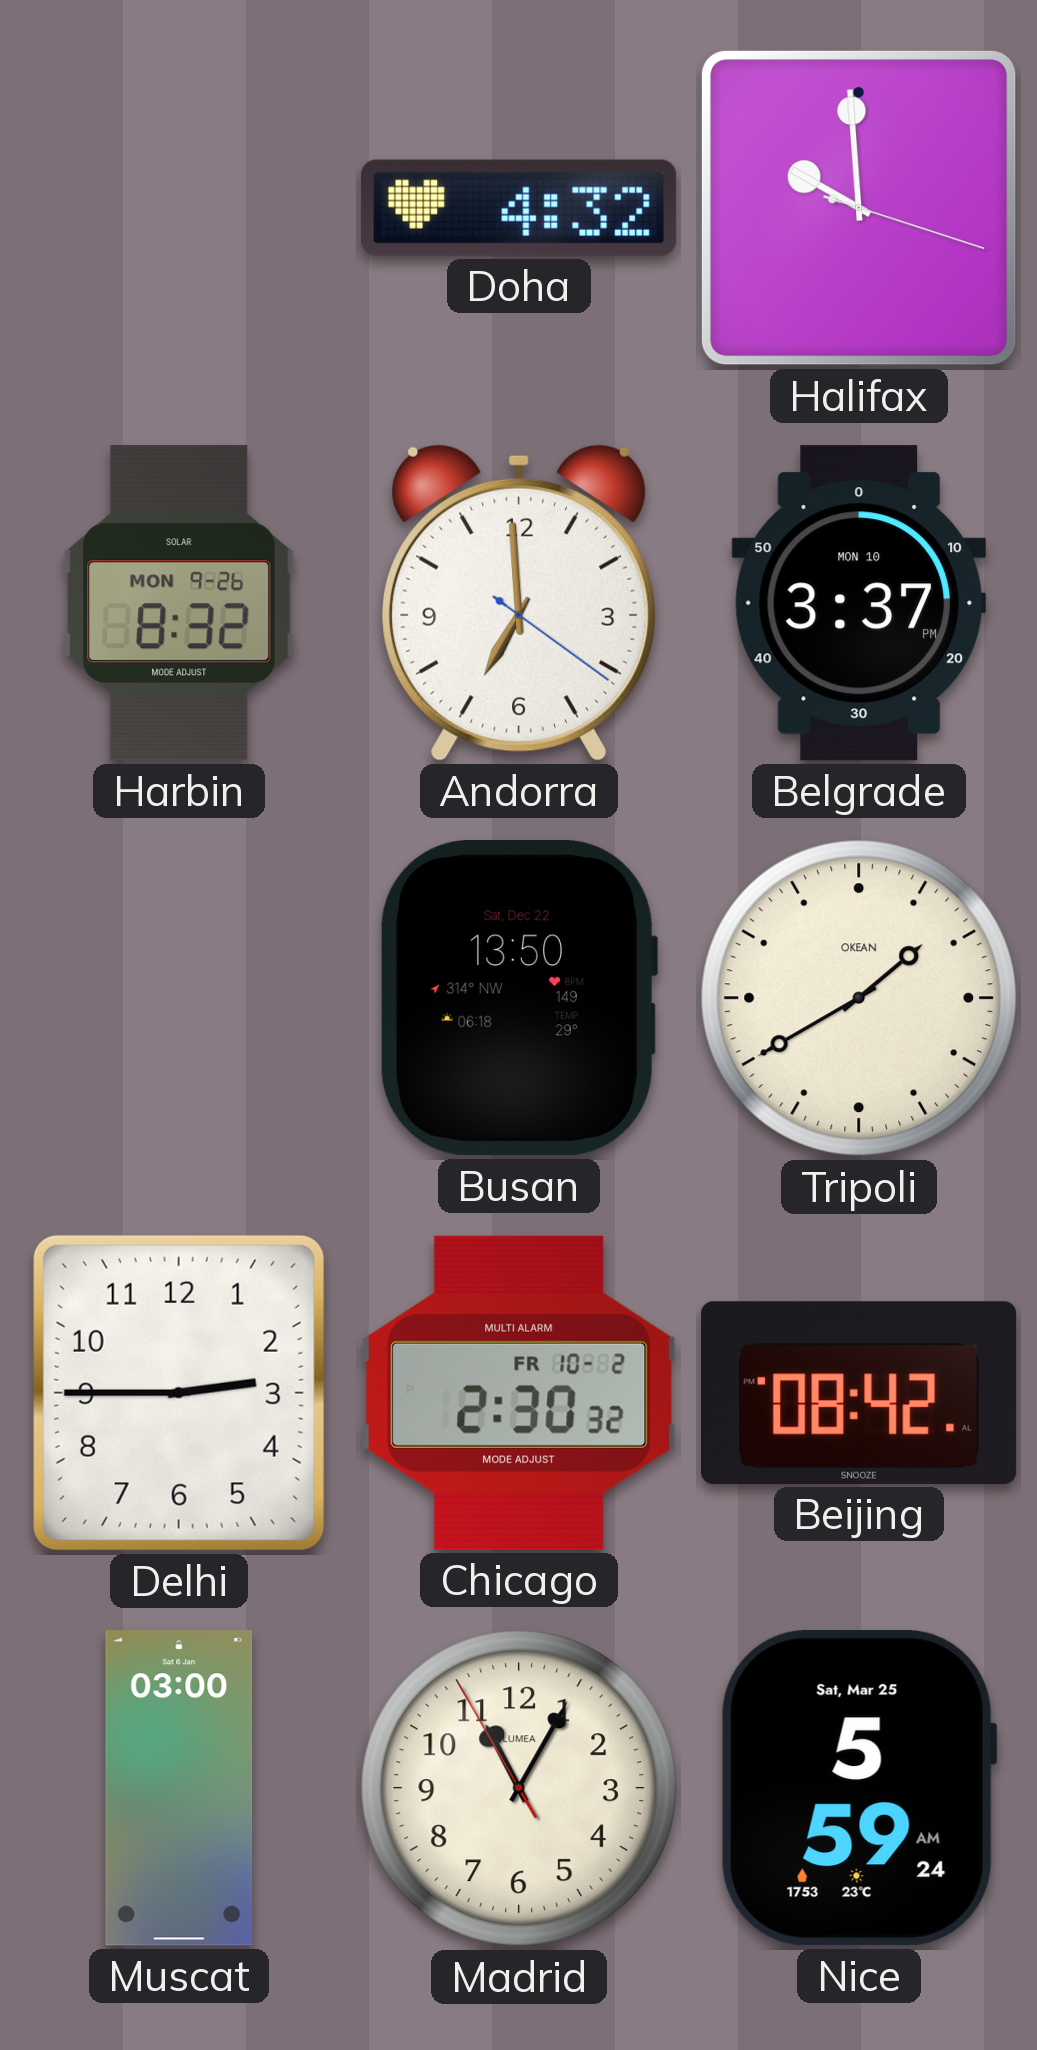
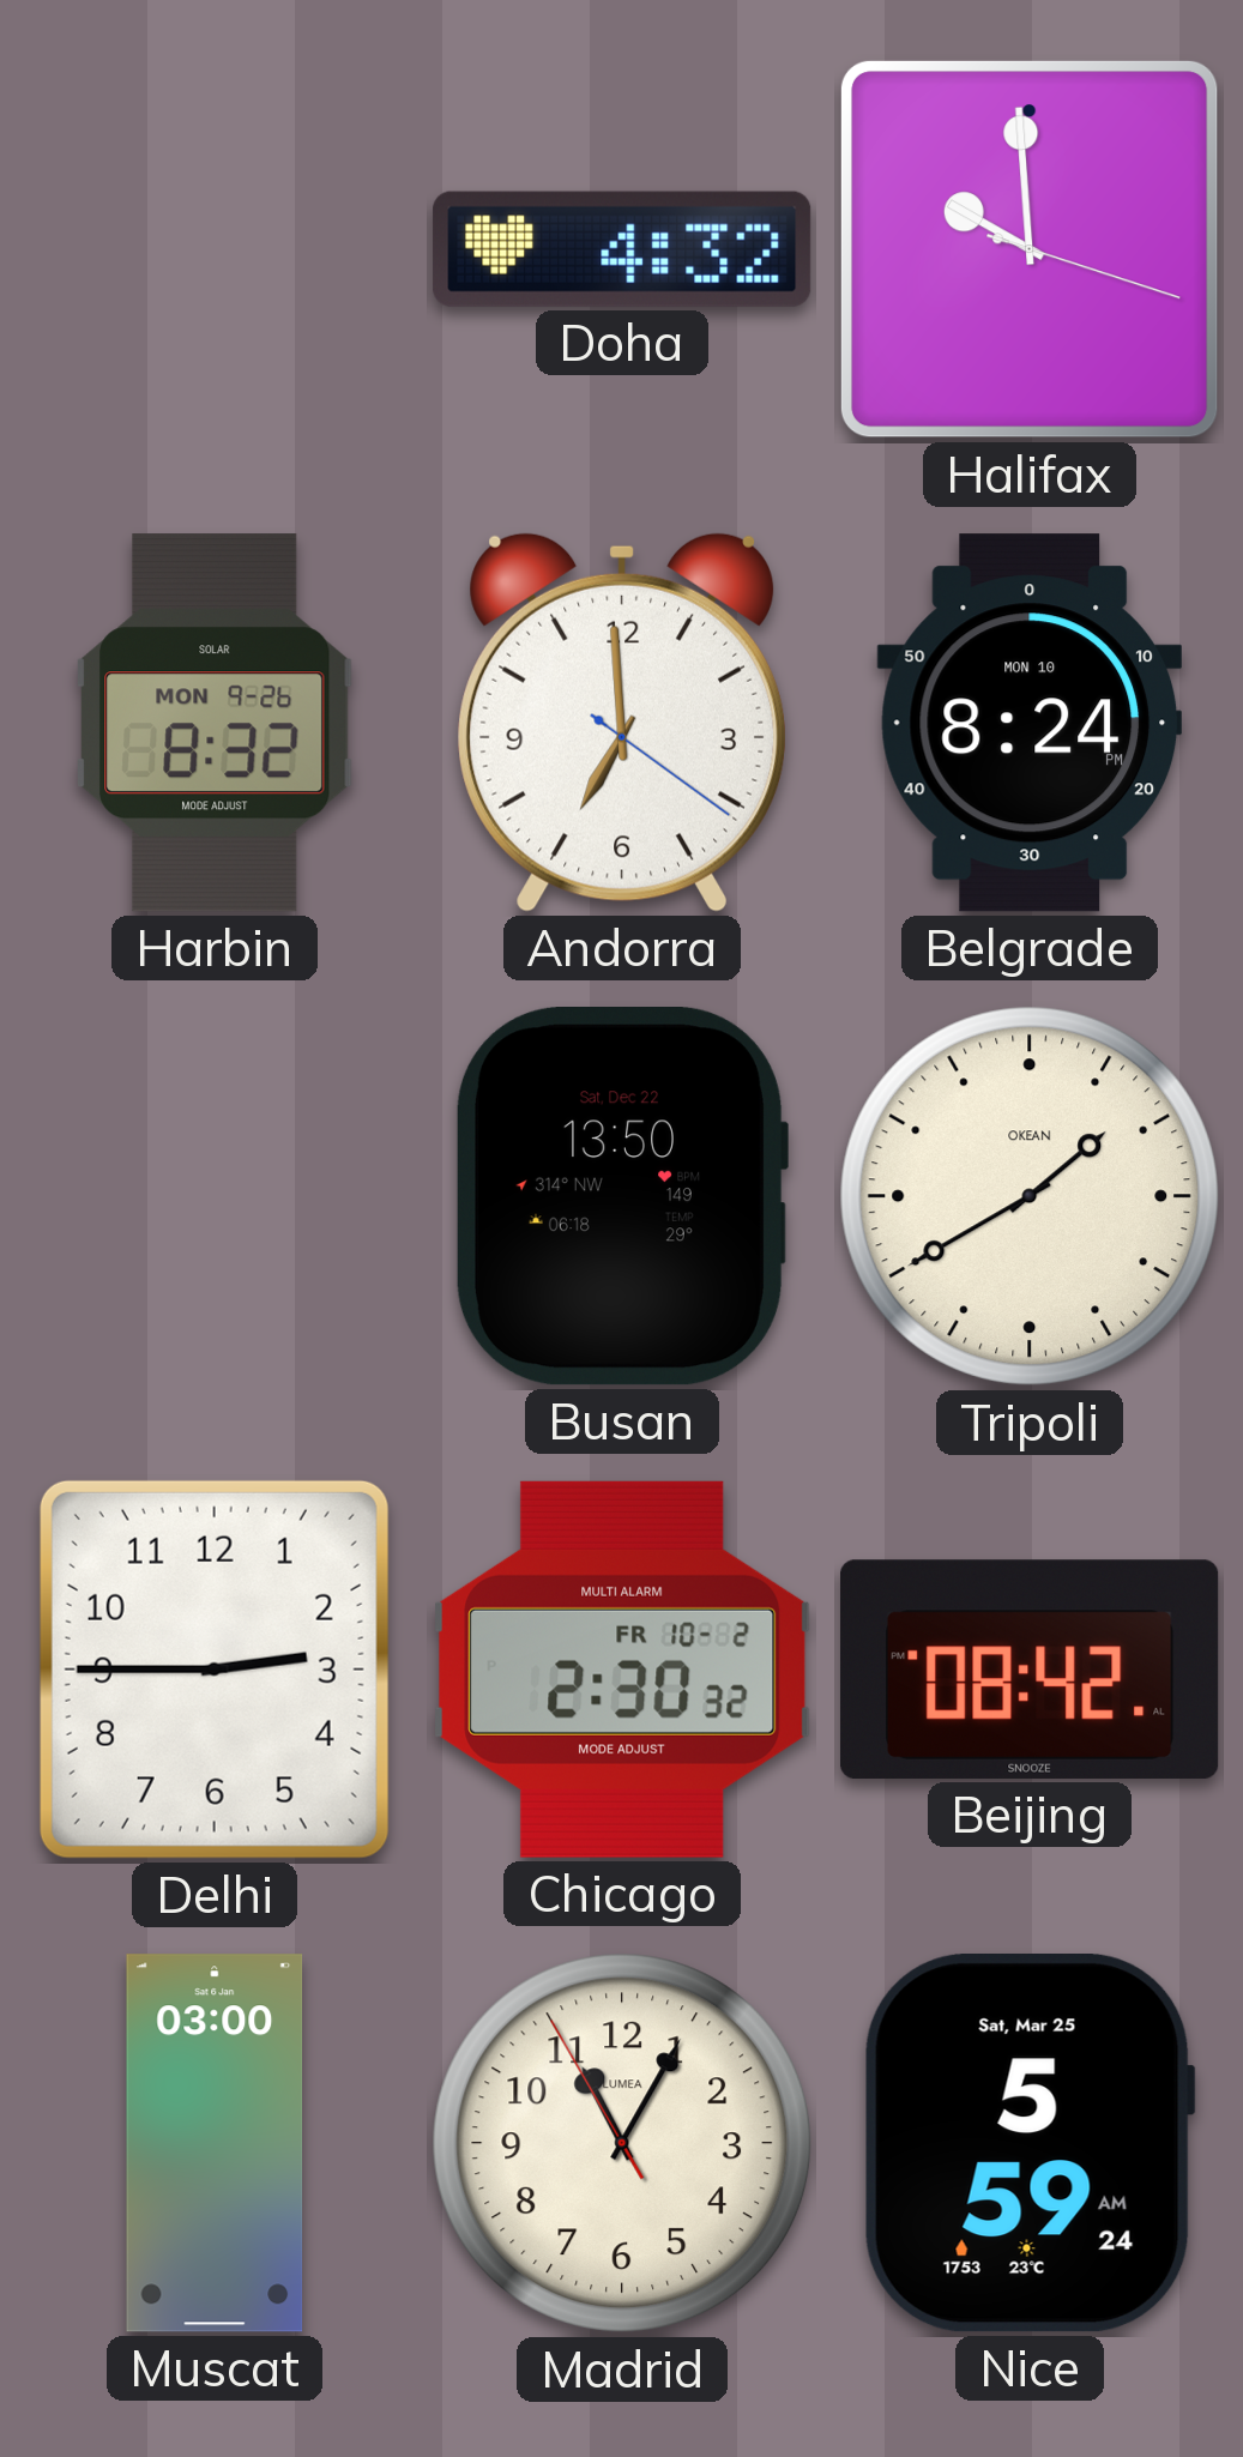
Belgrade: 3:37 -> 8:24
